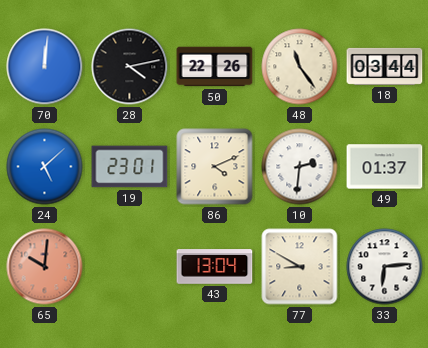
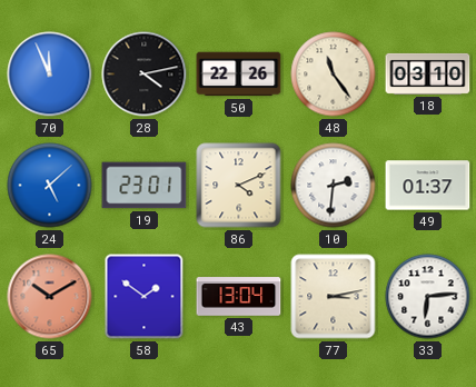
70: 12:01 -> 11:56
18: 03:44 -> 03:10
65: 10:01 -> 10:10
58: none -> 1:51
77: 8:50 -> 3:13
